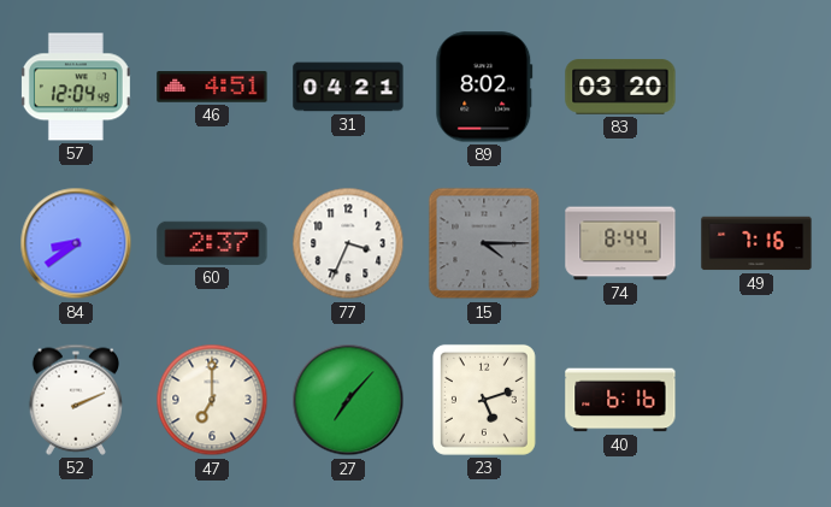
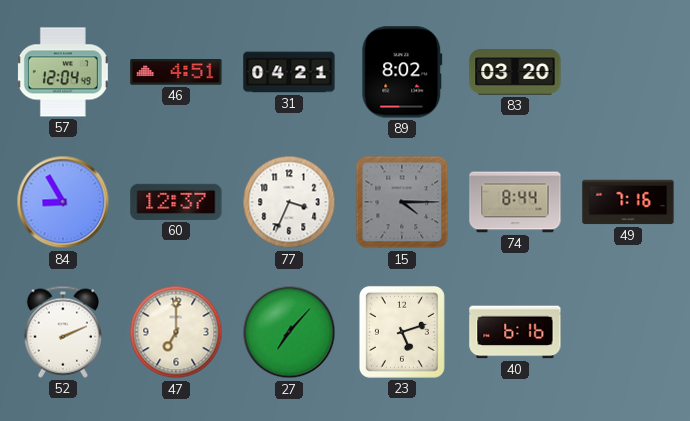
84: 8:39 -> 8:55
60: 2:37 -> 12:37
